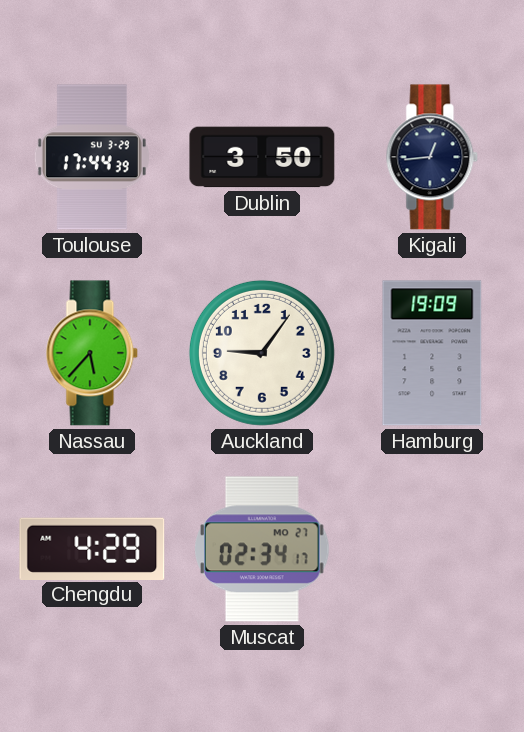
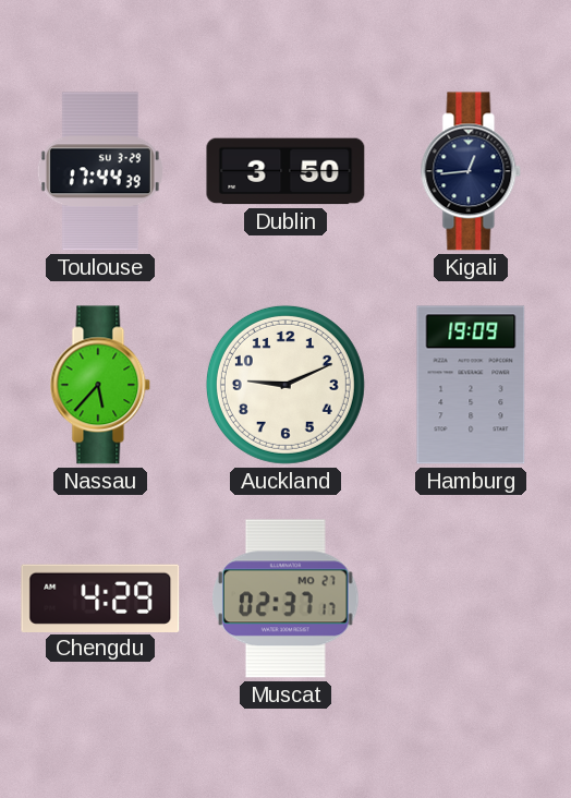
Auckland: 9:06 -> 9:11
Muscat: 02:34 -> 02:37
